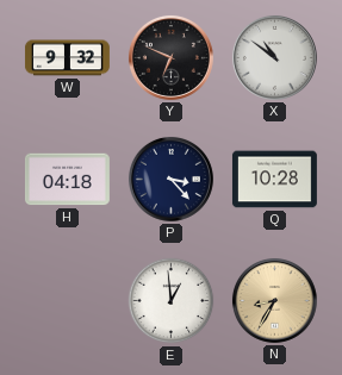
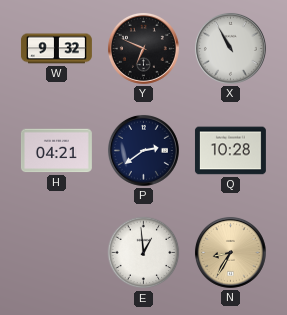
X: 10:51 -> 10:55
H: 04:18 -> 04:21
P: 3:23 -> 2:39
